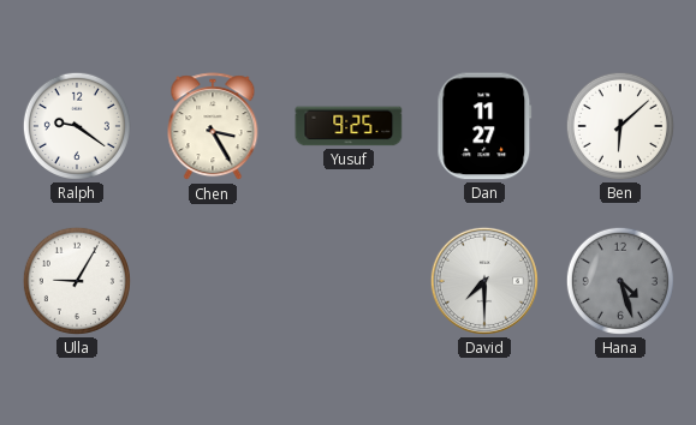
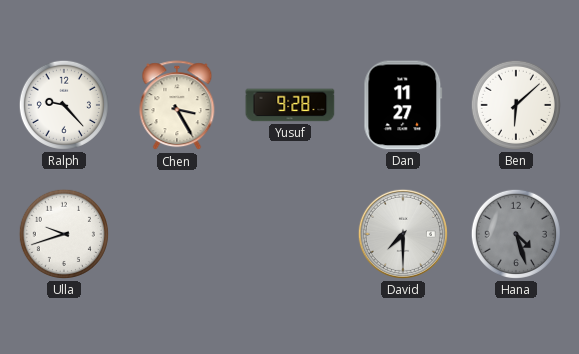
Ralph: 9:21 -> 9:23
Yusuf: 9:25 -> 9:28
Ulla: 9:05 -> 9:42
